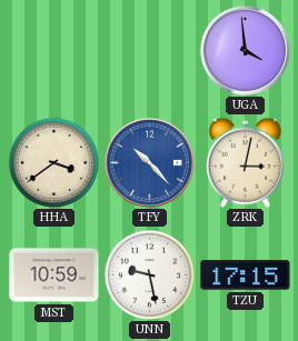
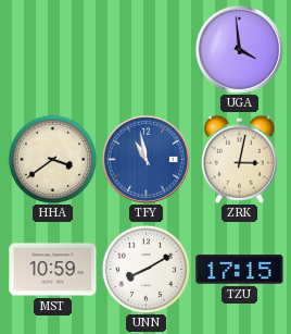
TFY: 10:23 -> 10:58
UNN: 9:28 -> 8:10
